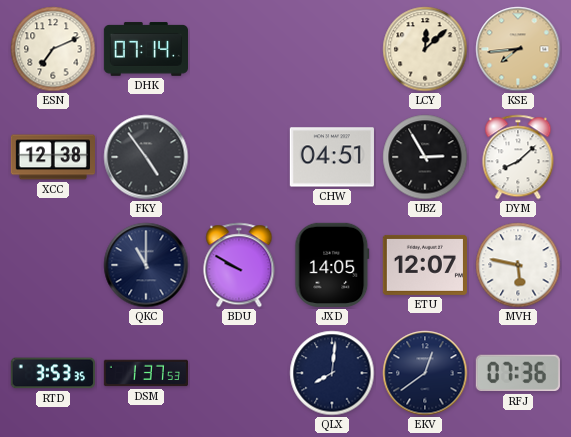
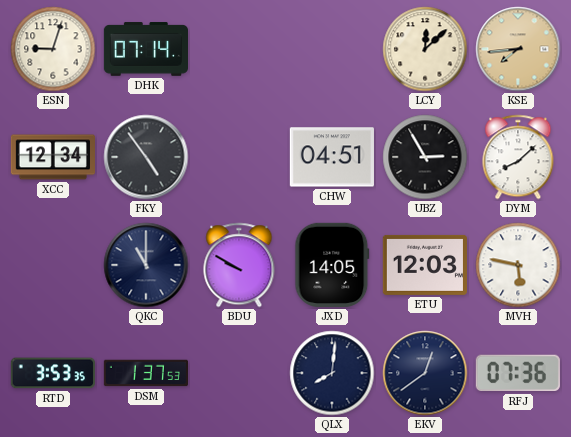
ESN: 7:11 -> 9:03
XCC: 12:38 -> 12:34
ETU: 12:07 -> 12:03
